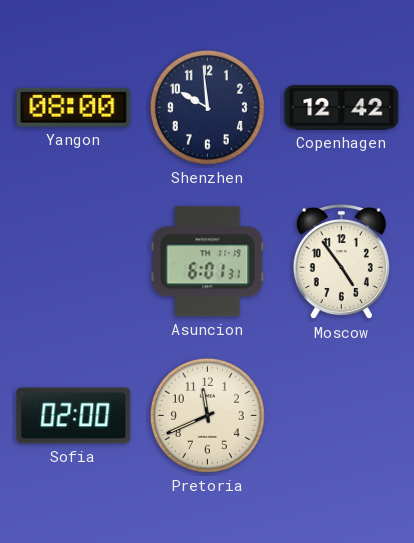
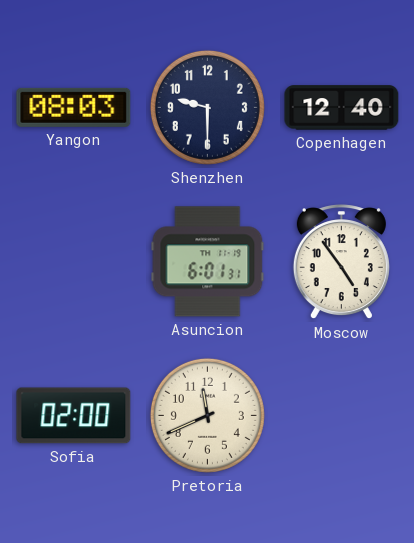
Yangon: 08:00 -> 08:03
Shenzhen: 9:59 -> 9:30
Copenhagen: 12:42 -> 12:40
